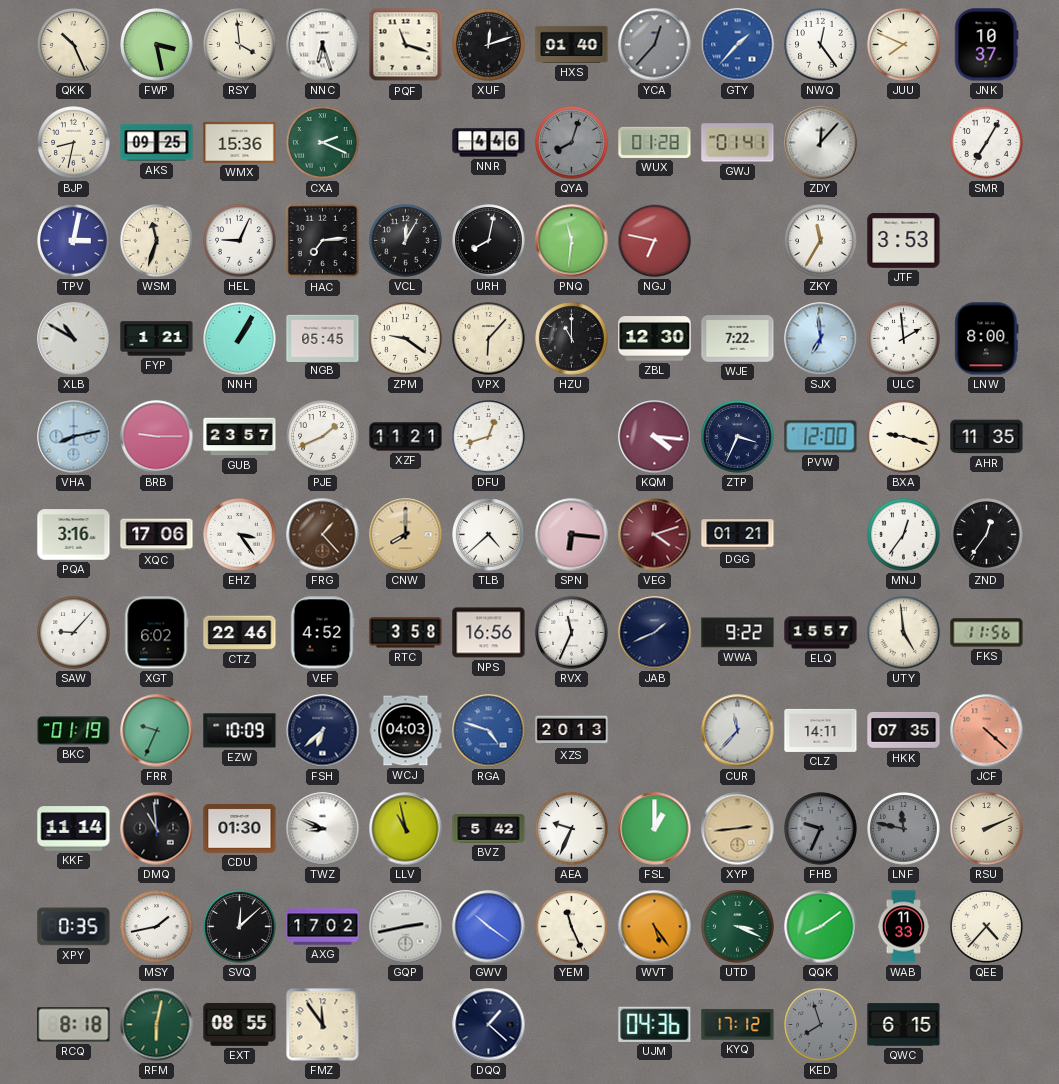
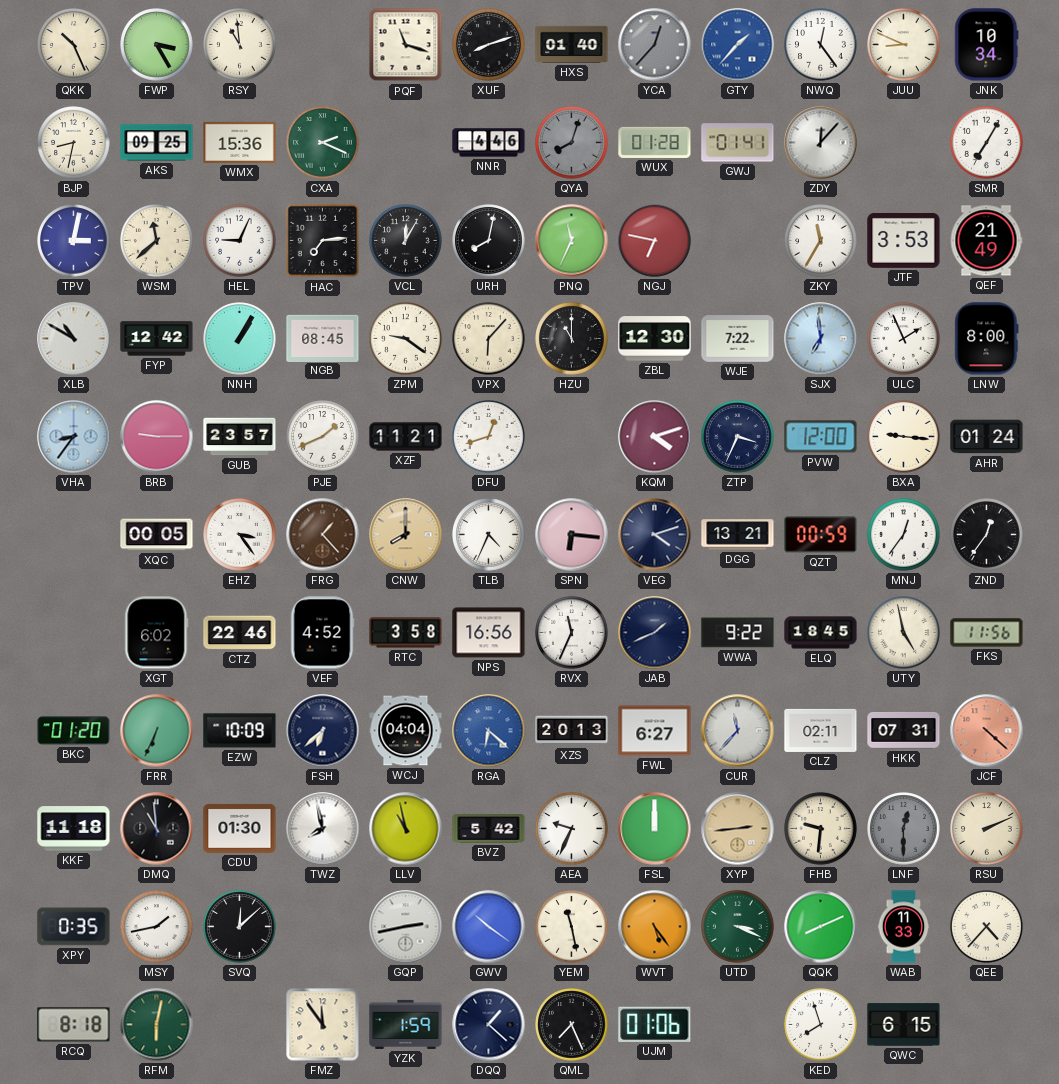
FWP: 3:28 -> 3:25
RSY: 3:59 -> 10:59
NNC: 6:27 -> none
XUF: 12:12 -> 8:12
JUU: 7:49 -> 8:49
JNK: 10:37 -> 10:34
WSM: 11:33 -> 11:38
PNQ: 11:31 -> 11:34
QEF: none -> 21:49
FYP: 1:21 -> 12:42
NGB: 05:45 -> 08:45
ULC: 1:59 -> 1:56
VHA: 8:13 -> 8:36
KQM: 4:16 -> 4:12
BXA: 9:18 -> 9:16
AHR: 11:35 -> 01:24
PQA: 3:16 -> none
XQC: 17:06 -> 00:05
TLB: 4:38 -> 4:34
VEG dial: burgundy -> navy
DGG: 01:21 -> 13:21
QZT: none -> 00:59
SAW: 9:07 -> none
ELQ: 15:57 -> 18:45
UTY: 4:59 -> 4:58
BKC: 01:19 -> 01:20
FRR: 9:34 -> 6:34
WCJ: 04:03 -> 04:04
RGA: 4:48 -> 6:22
FWL: none -> 6:27
CLZ: 14:11 -> 02:11
HKK: 07:35 -> 07:31
KKF: 11:14 -> 11:18
TWZ: 8:49 -> 7:58
FSL: 1:00 -> 12:00
FHB: 9:34 -> 9:31
FHB dial: grey -> cream
LNF: 11:47 -> 12:30
AXG: 17:02 -> none
YEM: 11:26 -> 11:28
QQK: 8:09 -> 8:11
EXT: 08:55 -> none
YZK: none -> 1:59
QML: none -> 7:26
UJM: 04:36 -> 01:06
KYQ: 17:12 -> none
KED dial: grey -> white
